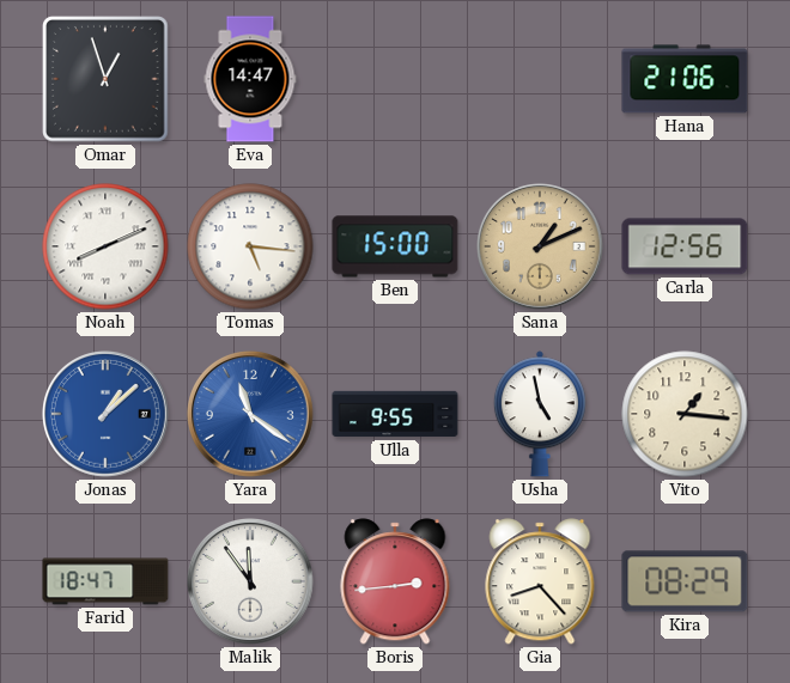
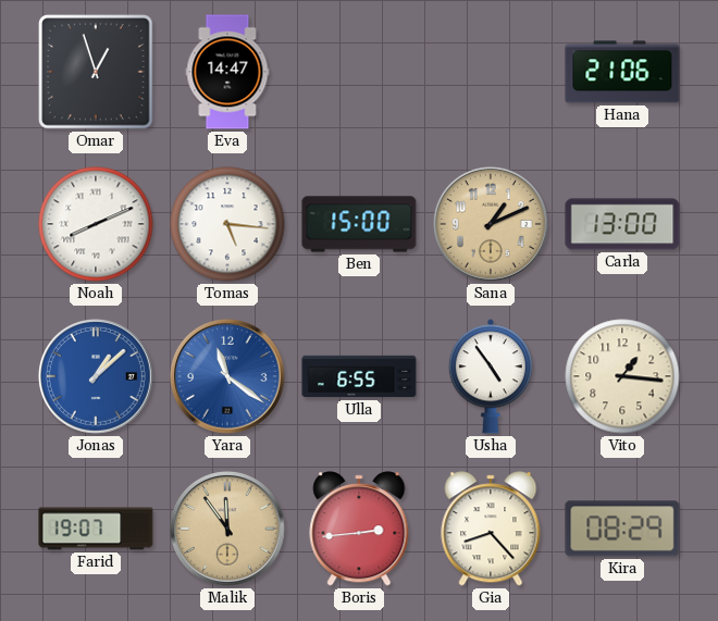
Carla: 12:56 -> 13:00
Ulla: 9:55 -> 6:55
Usha: 4:58 -> 4:54
Farid: 18:47 -> 19:07
Malik dial: white -> champagne
